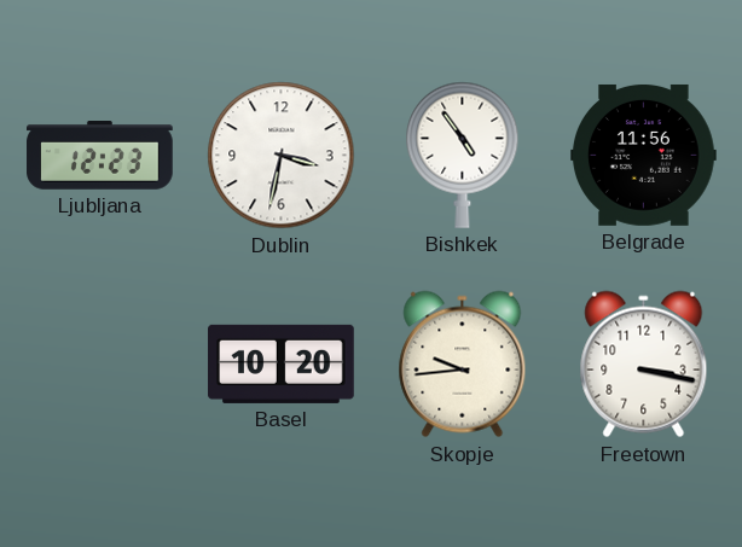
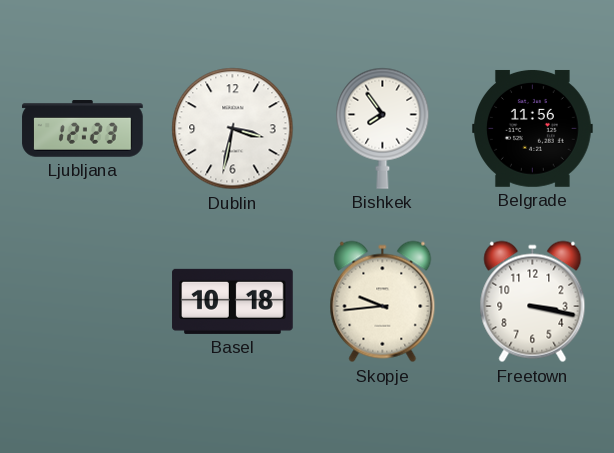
Bishkek: 4:54 -> 7:54
Basel: 10:20 -> 10:18
